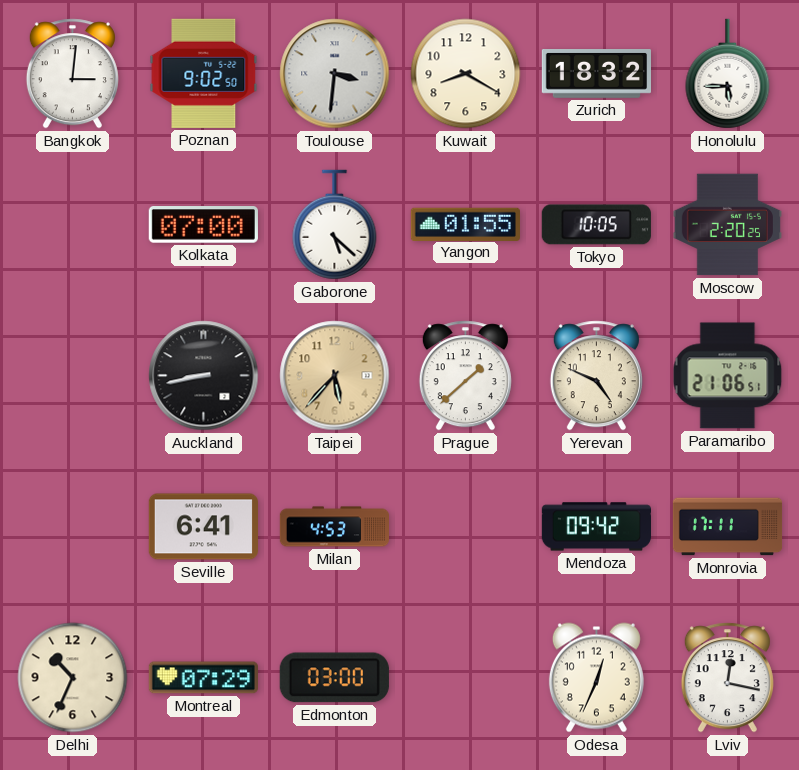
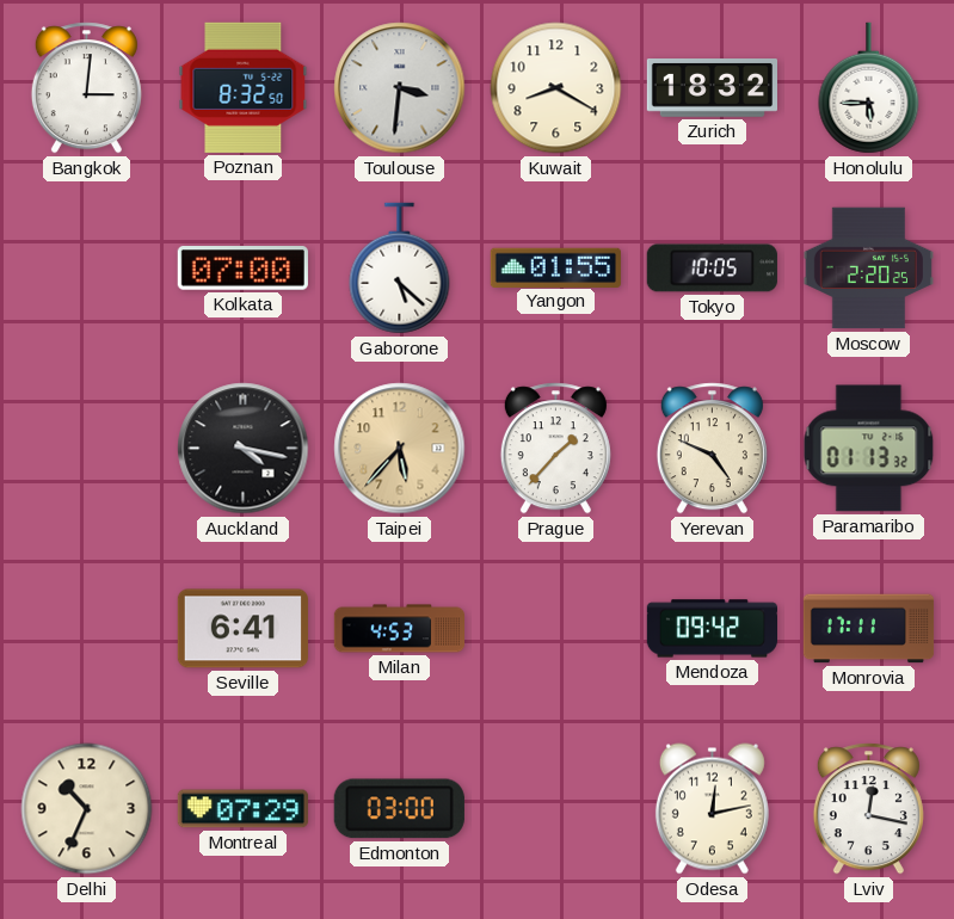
Poznan: 9:02 -> 8:32
Auckland: 8:43 -> 4:17
Prague: 1:38 -> 1:37
Paramaribo: 21:06 -> 01:13
Odesa: 12:34 -> 12:13
